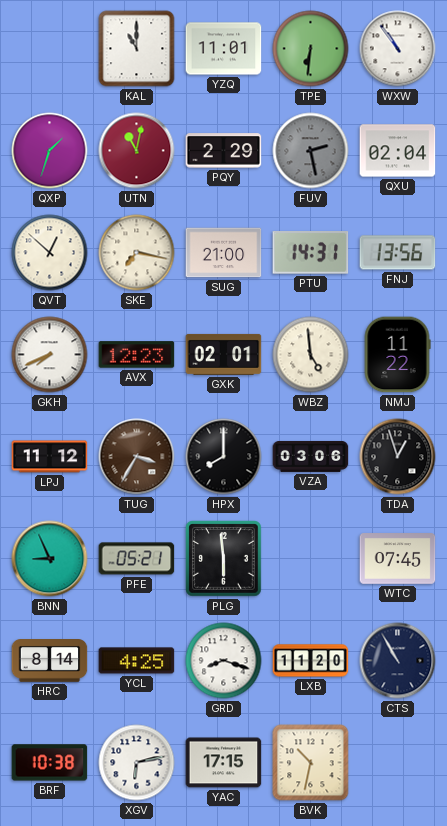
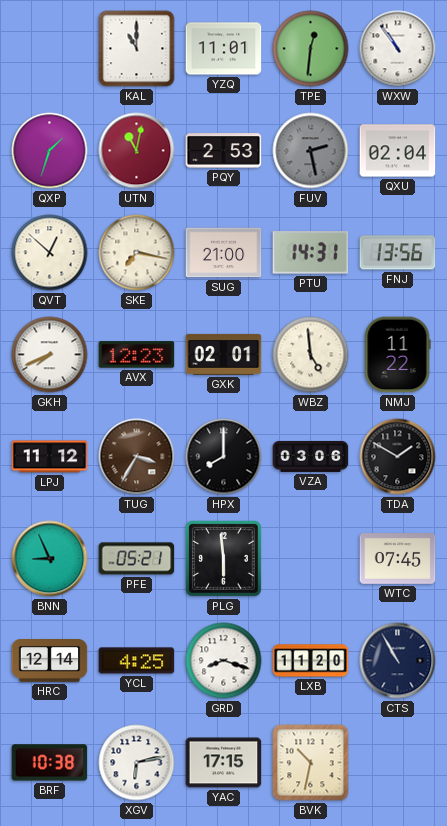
TPE: 6:31 -> 12:31
PQY: 2:29 -> 2:53
TDA: 12:57 -> 1:50
HRC: 8:14 -> 12:14
